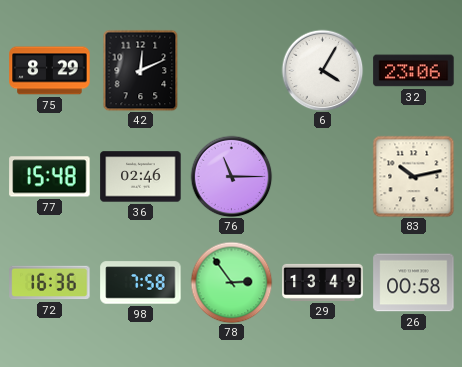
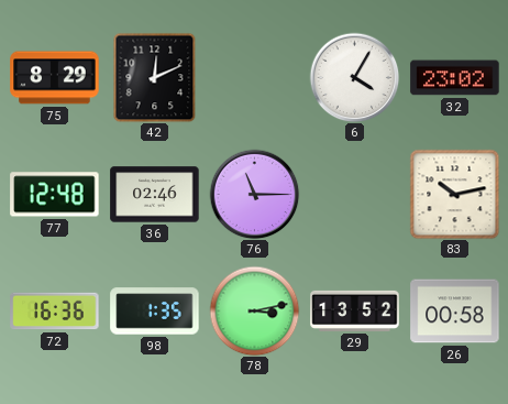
32: 23:06 -> 23:02
77: 15:48 -> 12:48
98: 7:58 -> 1:35
78: 2:54 -> 3:13
29: 13:49 -> 13:52
